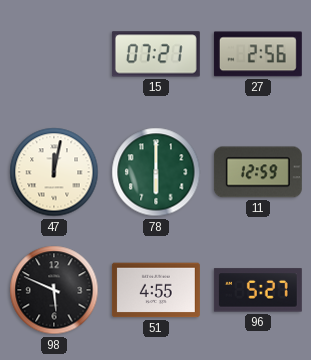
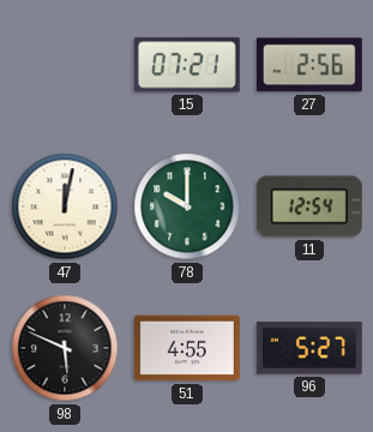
78: 6:00 -> 10:00
11: 12:59 -> 12:54
